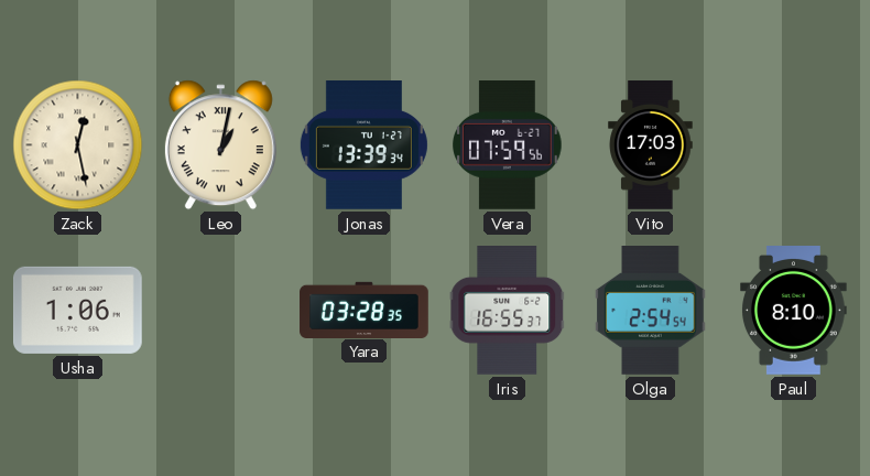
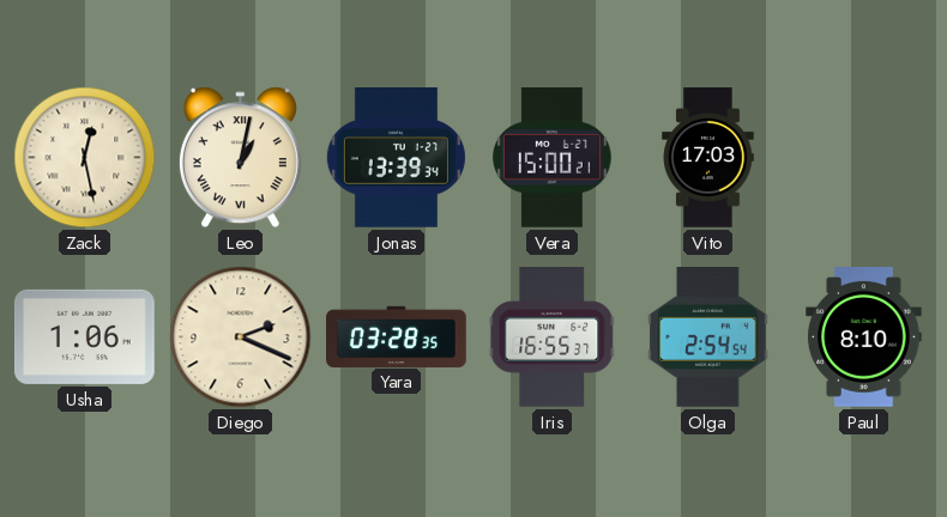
Vera: 07:59 -> 15:00
Diego: none -> 2:19
